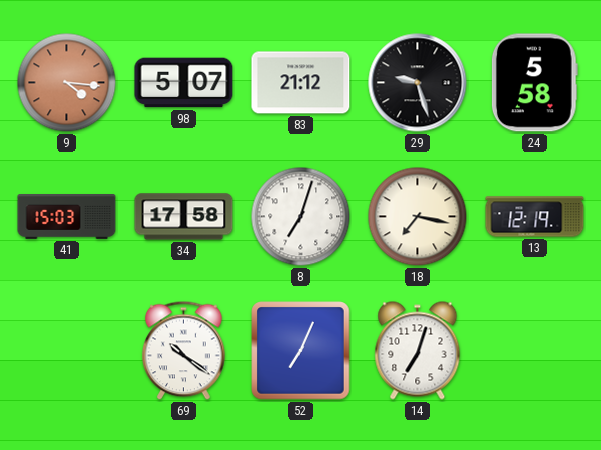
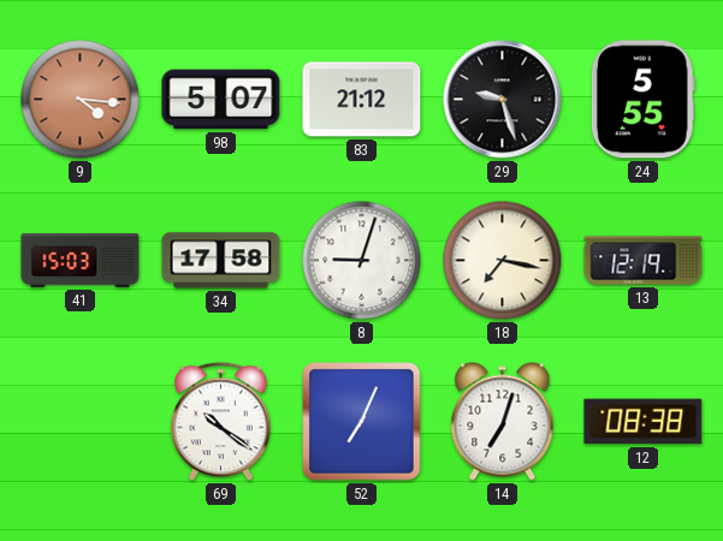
24: 5:58 -> 5:55
8: 7:03 -> 9:03
12: none -> 08:38
